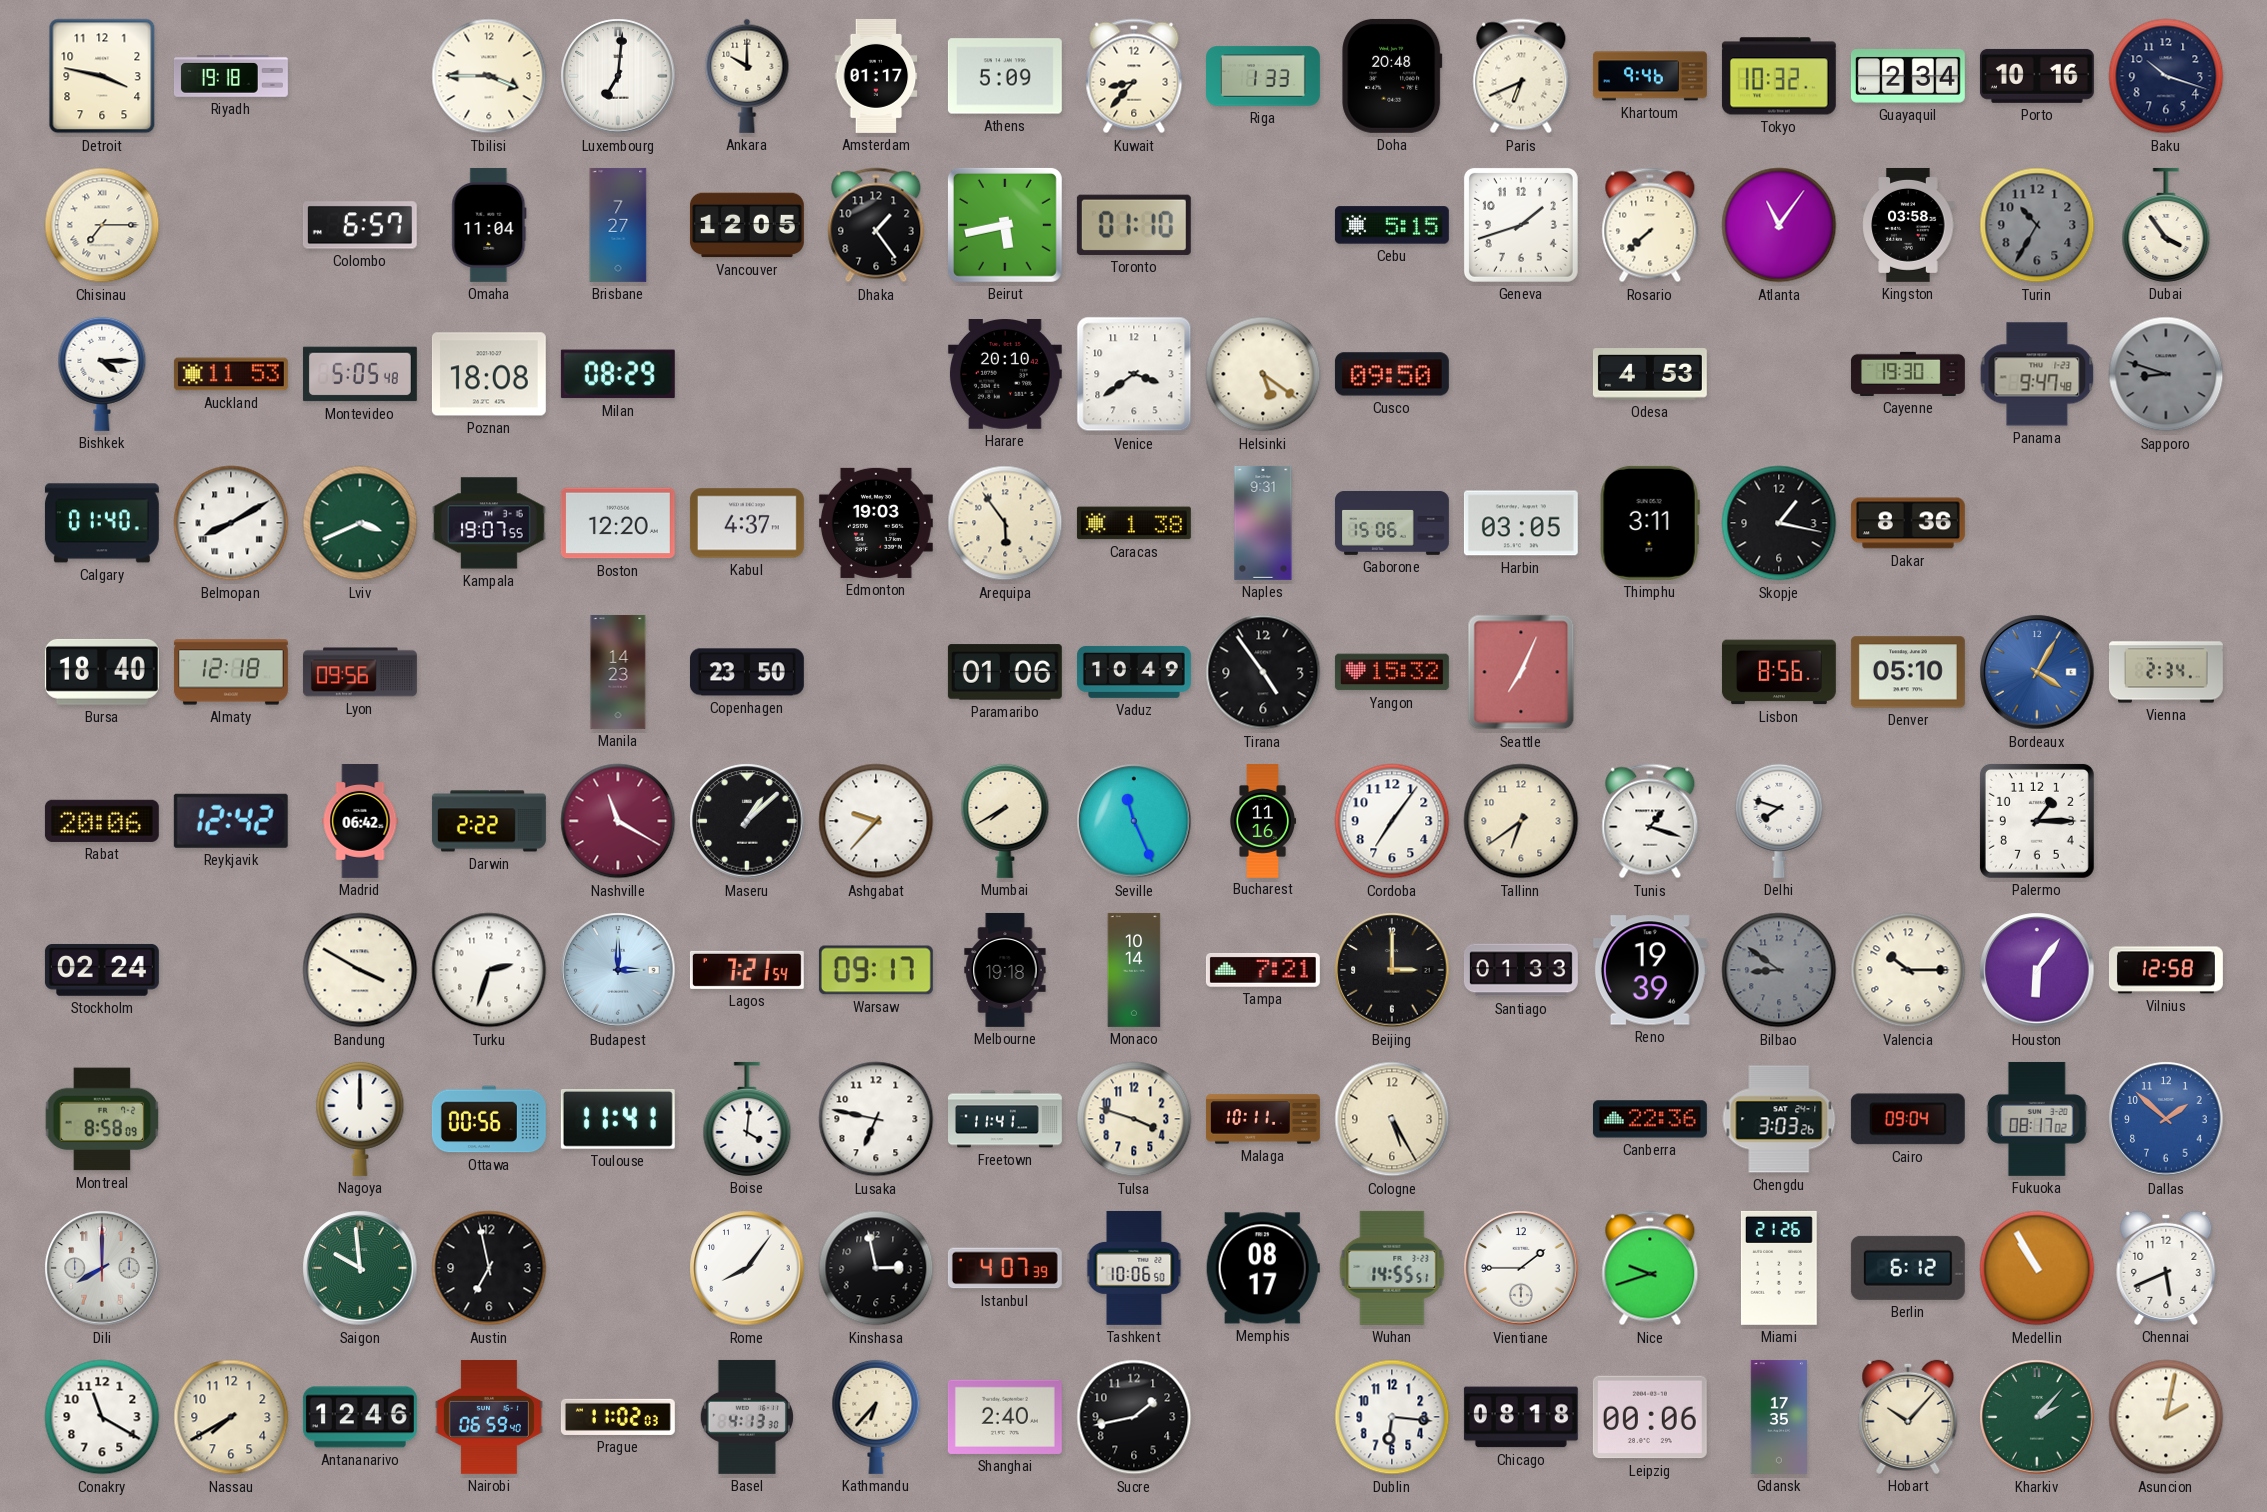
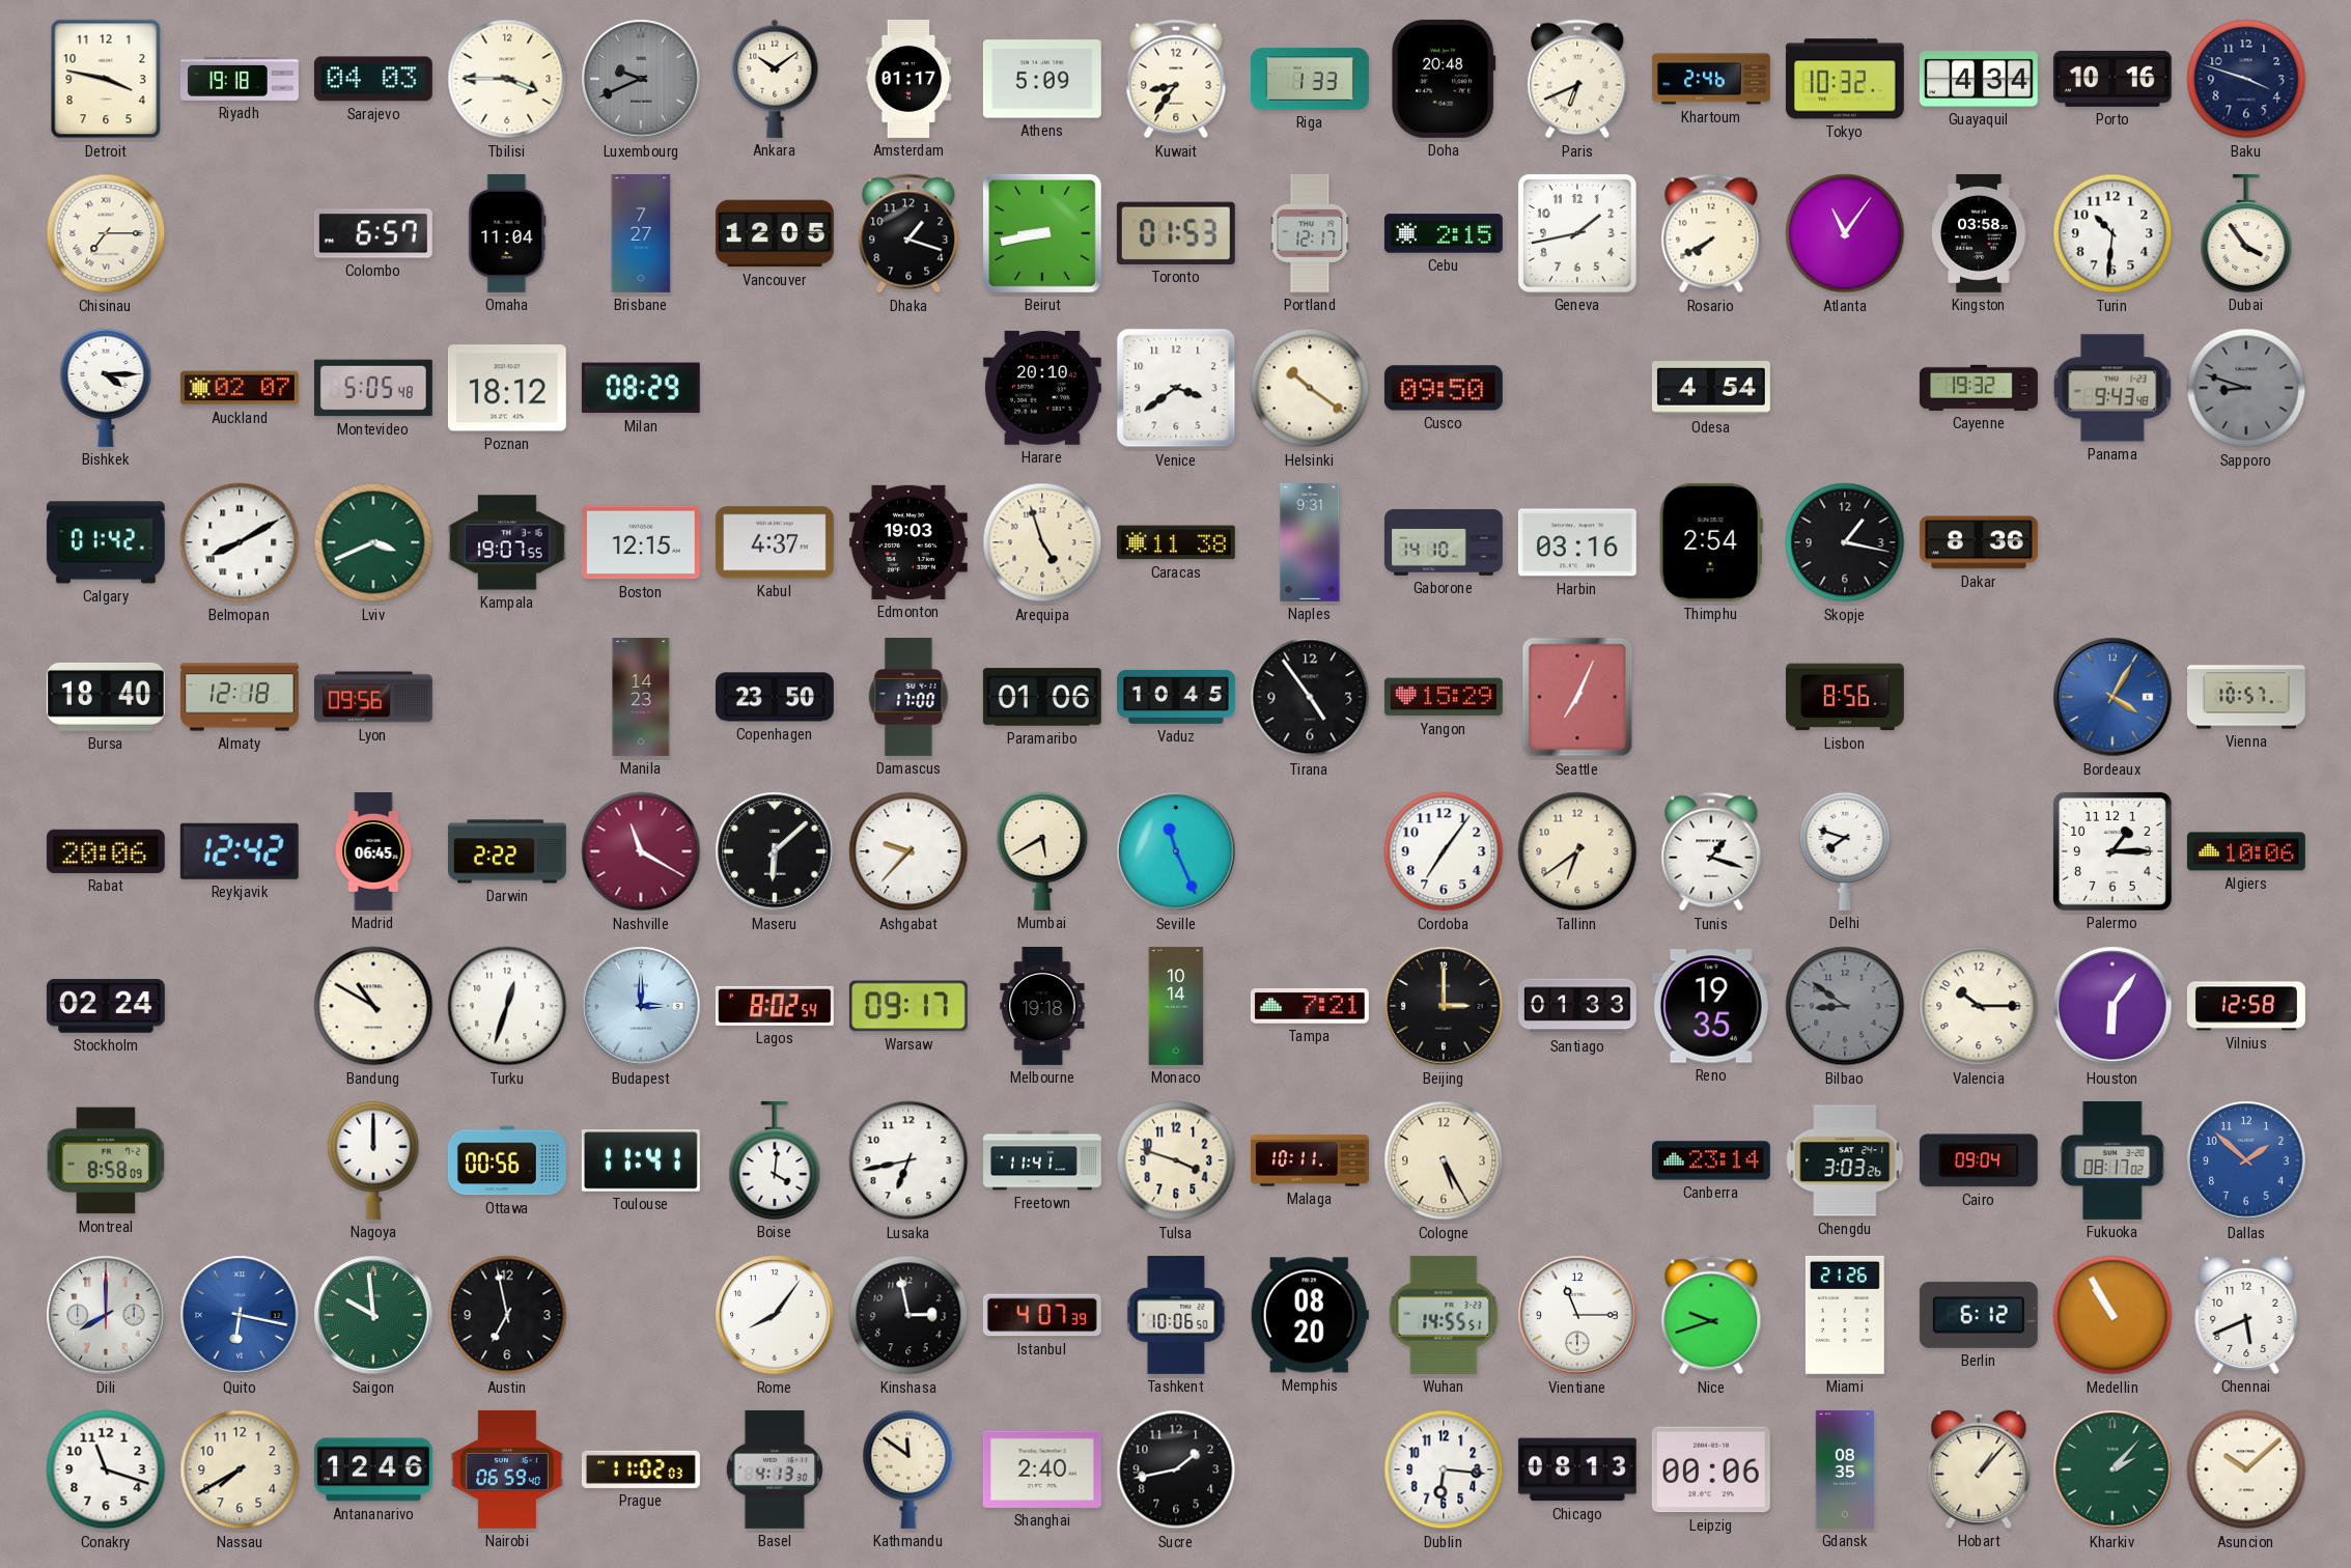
Sarajevo: none -> 04:03
Luxembourg: 7:01 -> 9:41
Luxembourg dial: white -> grey
Ankara: 10:00 -> 10:09
Kuwait: 8:37 -> 8:36
Khartoum: 9:46 -> 2:46
Guayaquil: 2:34 -> 4:34
Baku: 10:18 -> 3:48
Dhaka: 1:24 -> 1:18
Beirut: 5:43 -> 8:43
Toronto: 01:10 -> 01:53
Portland: none -> 12:17
Cebu: 5:15 -> 2:15
Geneva: 1:42 -> 1:43
Rosario: 7:38 -> 7:40
Turin: 10:35 -> 10:31
Turin dial: grey -> white
Auckland: 11:53 -> 02:07
Poznan: 18:08 -> 18:12
Helsinki: 5:21 -> 10:21
Odesa: 4:53 -> 4:54
Cayenne: 19:30 -> 19:32
Panama: 9:47 -> 9:43
Calgary: 01:40 -> 01:42
Boston: 12:20 -> 12:15
Arequipa: 5:54 -> 4:57
Caracas: 1:38 -> 11:38
Gaborone: 15:06 -> 14:10
Harbin: 03:05 -> 03:16
Thimphu: 3:11 -> 2:54
Damascus: none -> 17:00
Vaduz: 10:49 -> 10:45
Yangon: 15:32 -> 15:29
Denver: 05:10 -> none
Vienna: 2:34 -> 10:57
Madrid: 06:42 -> 06:45
Maseru: 1:08 -> 6:08
Mumbai: 7:40 -> 5:40
Bucharest: 11:16 -> none
Algiers: none -> 10:06
Bandung: 3:50 -> 10:50
Turku: 2:33 -> 12:33
Lagos: 7:21 -> 8:02
Reno: 19:39 -> 19:35
Lusaka: 6:47 -> 6:43
Canberra: 22:36 -> 23:14
Quito: none -> 6:17
Memphis: 08:17 -> 08:20
Vientiane: 1:45 -> 11:15
Conakry: 11:20 -> 11:18
Kathmandu: 6:37 -> 11:51
Chicago: 08:18 -> 08:13
Gdansk: 17:35 -> 08:35
Hobart: 10:07 -> 1:07
Asuncion: 2:02 -> 10:08
